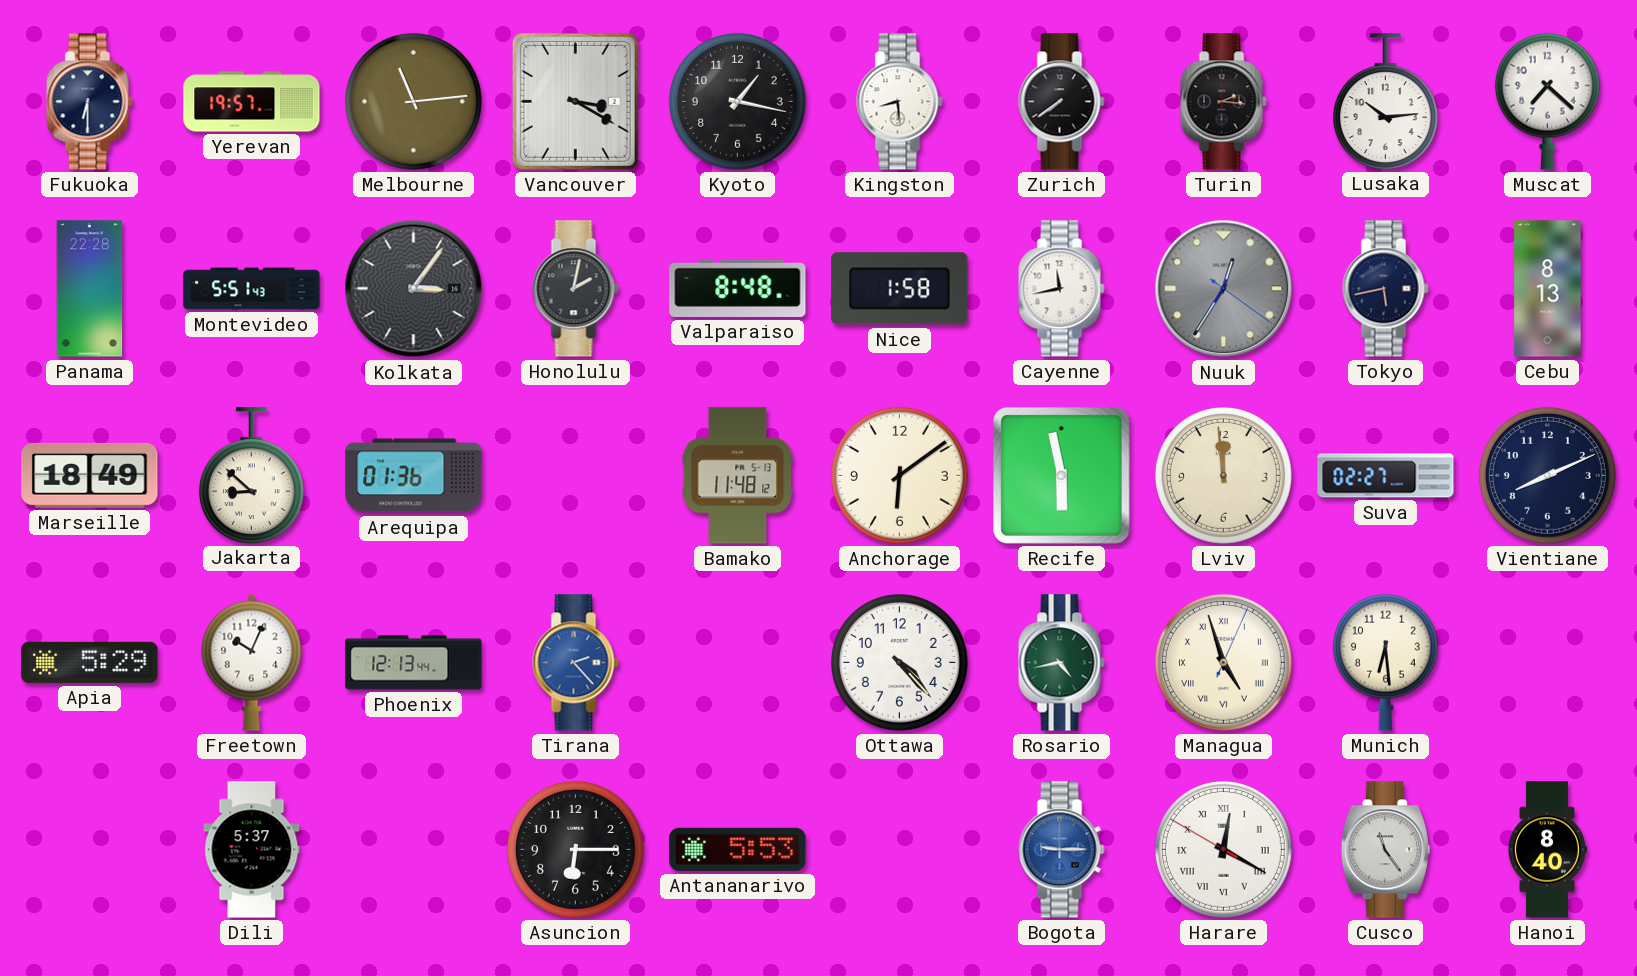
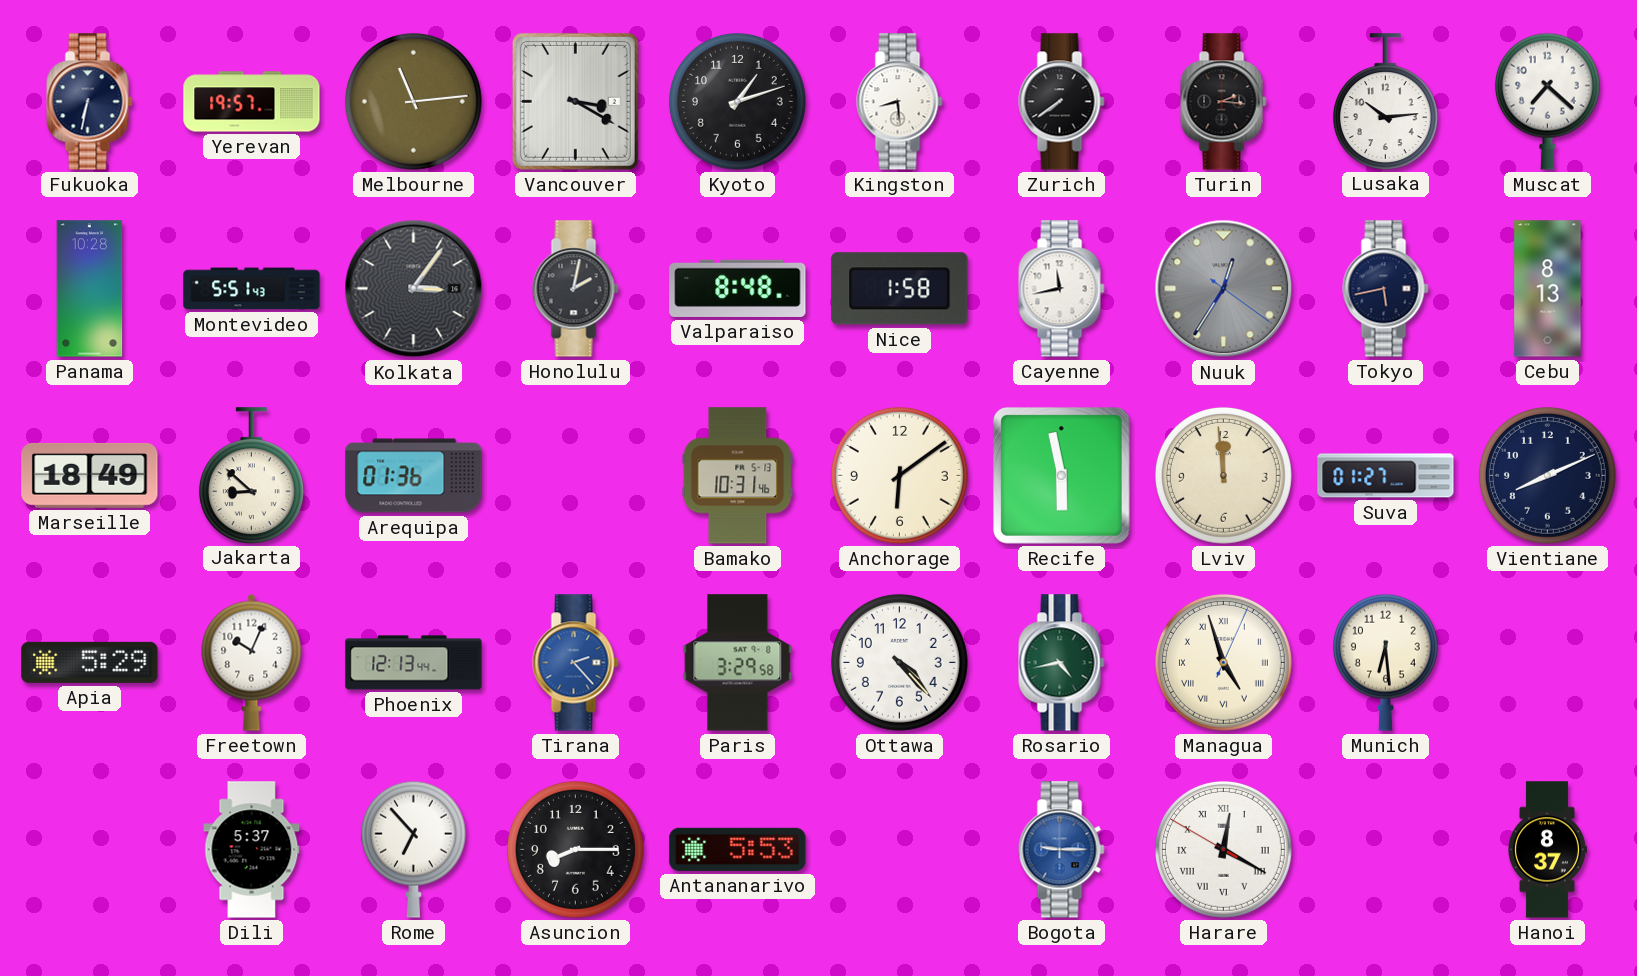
Fukuoka: 6:30 -> 6:32
Kyoto: 1:17 -> 1:12
Panama: 22:28 -> 10:28
Bamako: 11:48 -> 10:31
Suva: 02:27 -> 01:27
Paris: none -> 3:29
Rome: none -> 6:53
Asuncion: 6:15 -> 8:15
Cusco: 11:24 -> none
Hanoi: 8:40 -> 8:37
